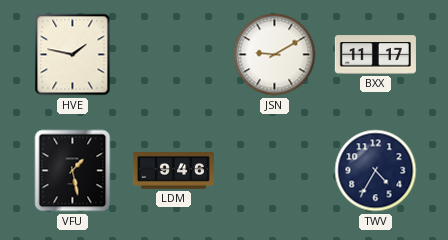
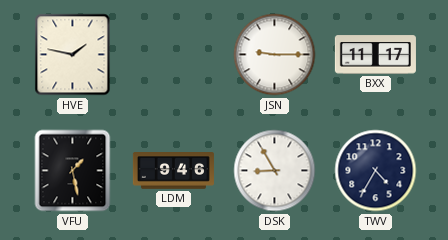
JSN: 9:10 -> 9:15
DSK: none -> 8:55
